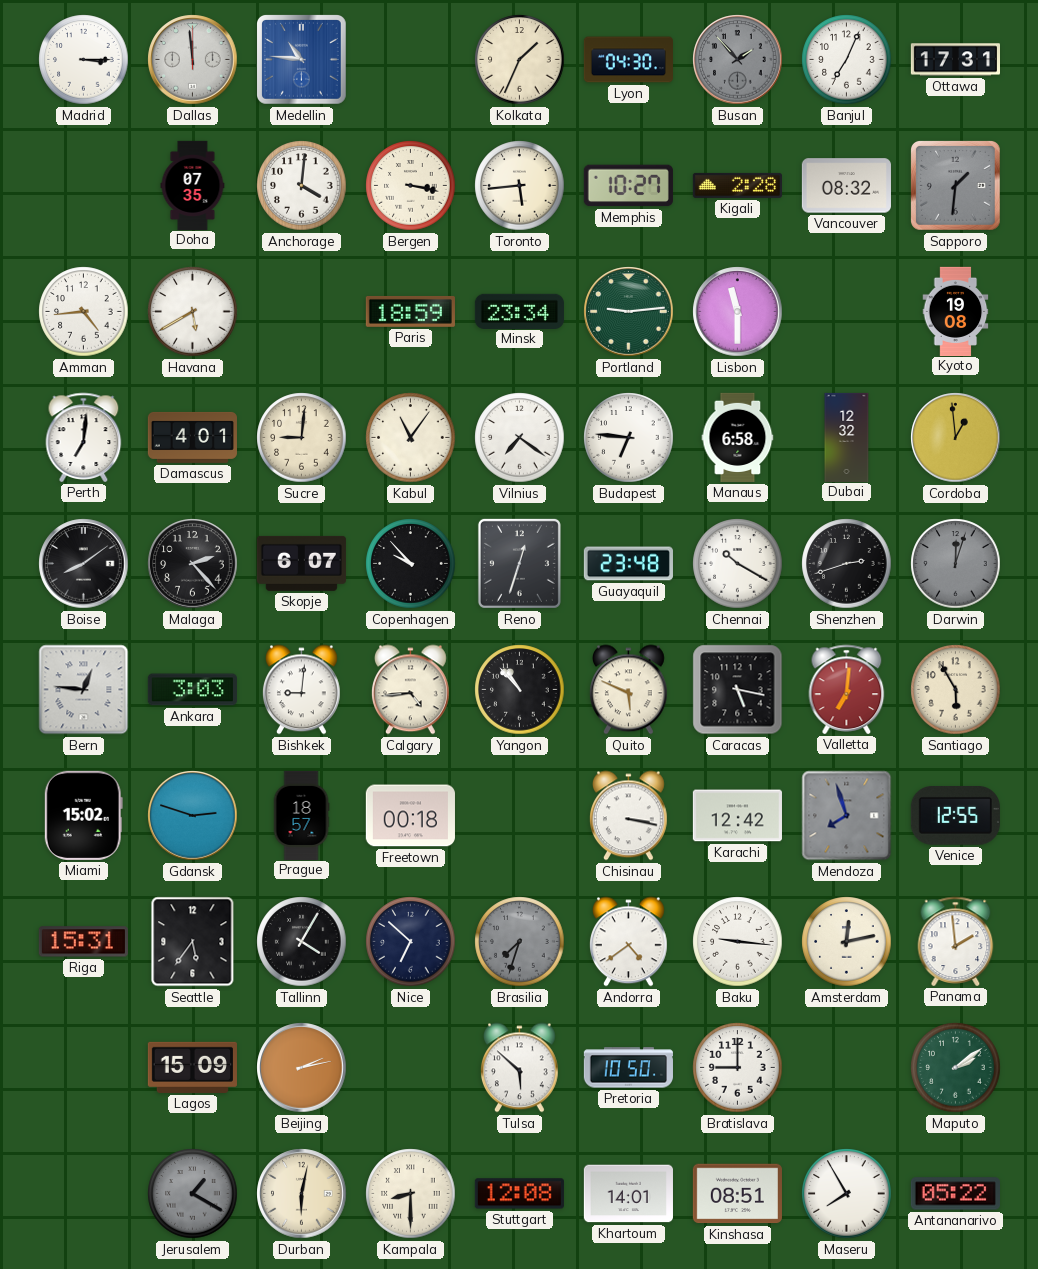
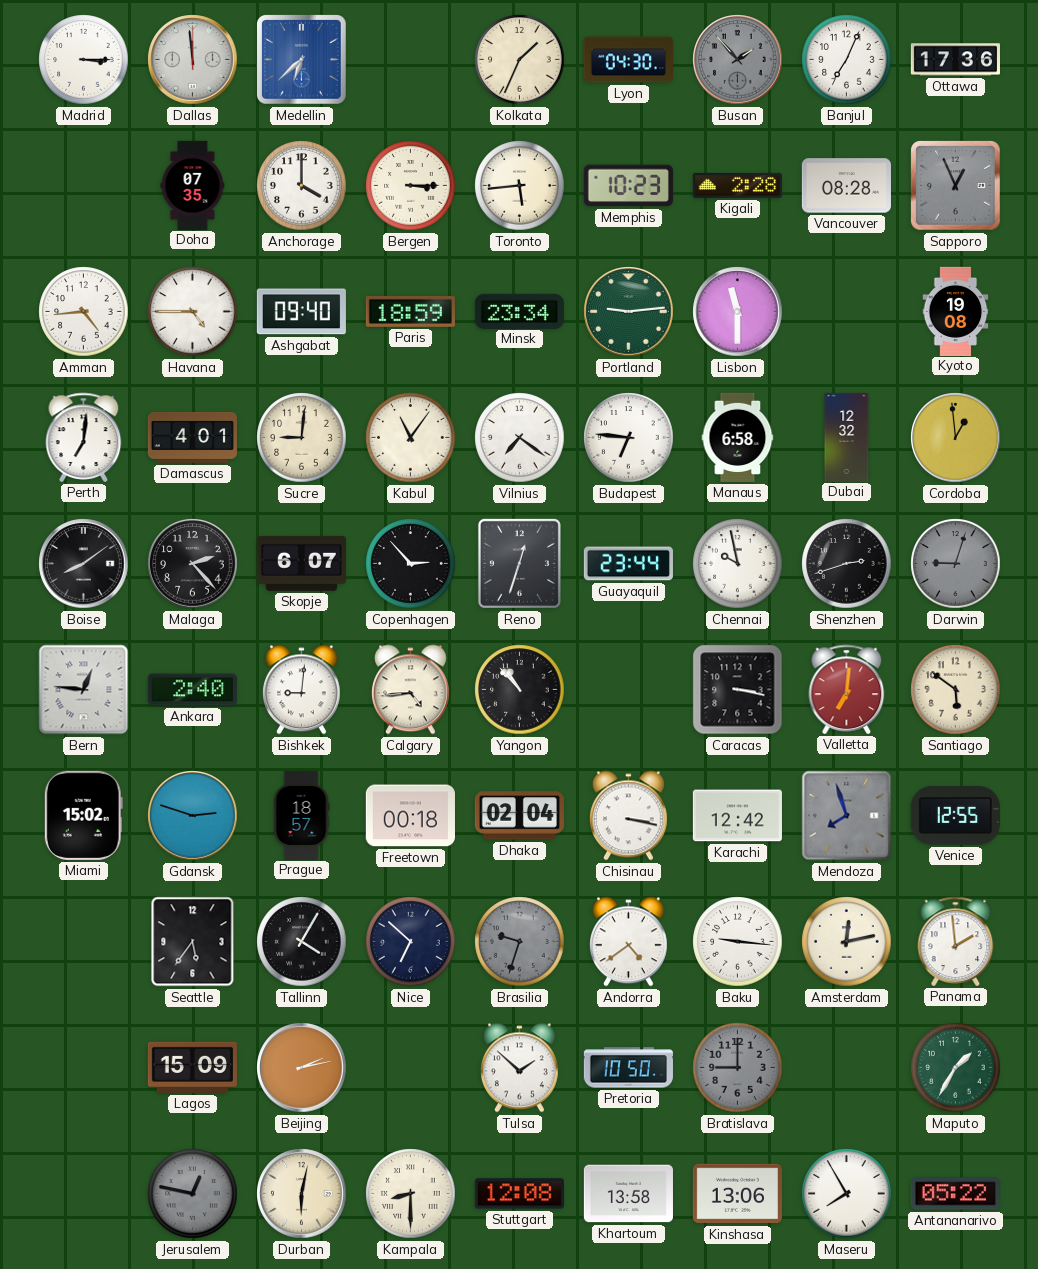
Medellin: 10:46 -> 6:38
Ottawa: 17:31 -> 17:36
Anchorage: 4:01 -> 4:00
Bergen: 3:17 -> 3:15
Memphis: 10:27 -> 10:23
Vancouver: 08:32 -> 08:28
Sapporo: 1:31 -> 12:56
Havana: 5:40 -> 4:45
Ashgabat: none -> 09:40
Copenhagen: 9:53 -> 2:53
Guayaquil: 23:48 -> 23:44
Chennai: 10:20 -> 9:58
Darwin: 12:03 -> 9:03
Ankara: 3:03 -> 2:40
Quito: 5:49 -> none
Caracas: 5:17 -> 3:17
Santiago: 5:55 -> 5:51
Dhaka: none -> 02:04
Riga: 15:31 -> none
Brasilia: 7:33 -> 9:33
Tulsa: 5:52 -> 1:52
Bratislava dial: white -> grey
Maputo: 2:09 -> 1:35
Jerusalem: 1:20 -> 12:47
Khartoum: 14:01 -> 13:58
Kinshasa: 08:51 -> 13:06
